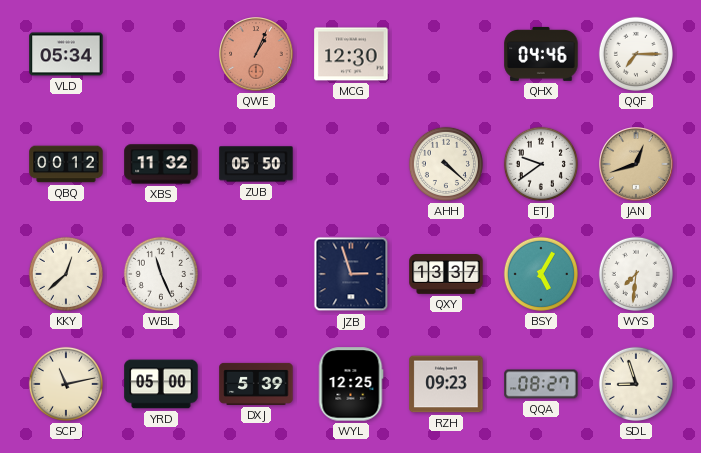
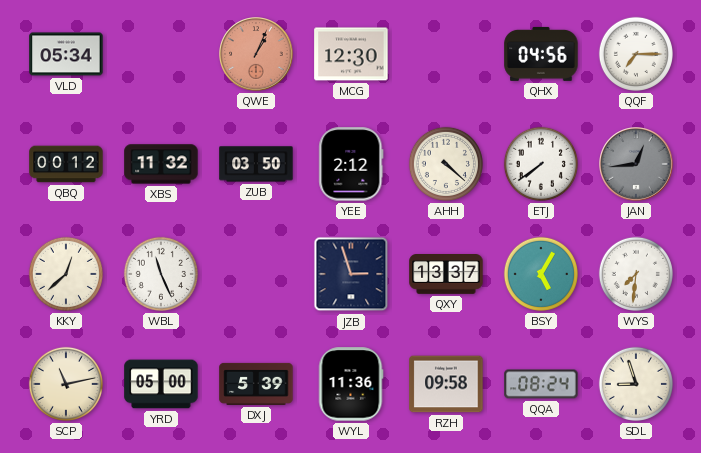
QHX: 04:46 -> 04:56
ZUB: 05:50 -> 03:50
YEE: none -> 2:12
ETJ: 9:39 -> 7:39
JAN: 12:42 -> 12:44
JAN dial: champagne -> grey
WYL: 12:25 -> 11:36
RZH: 09:23 -> 09:58
QQA: 08:27 -> 08:24
